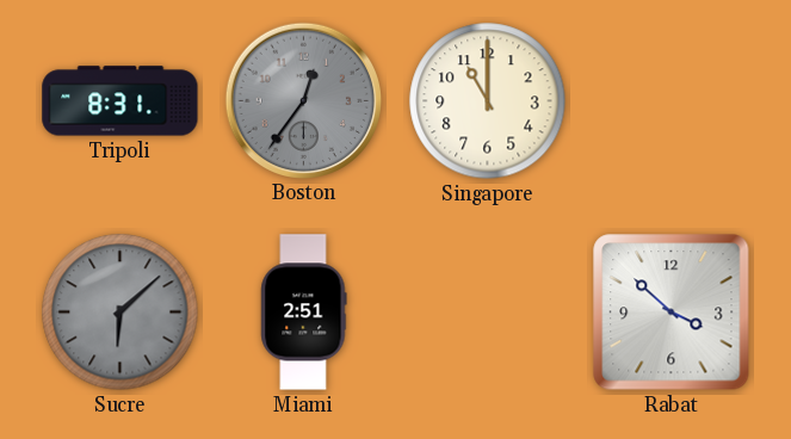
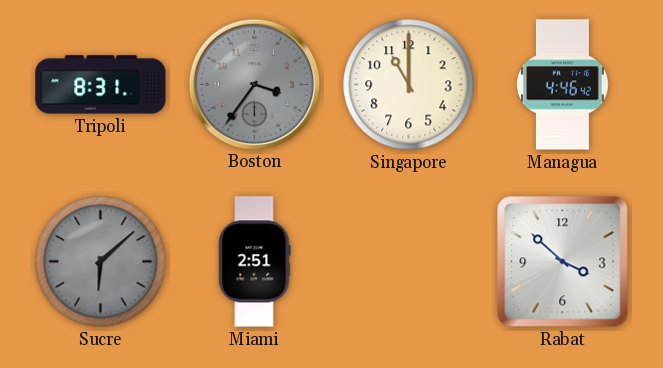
Boston: 12:36 -> 3:36
Managua: none -> 4:46
